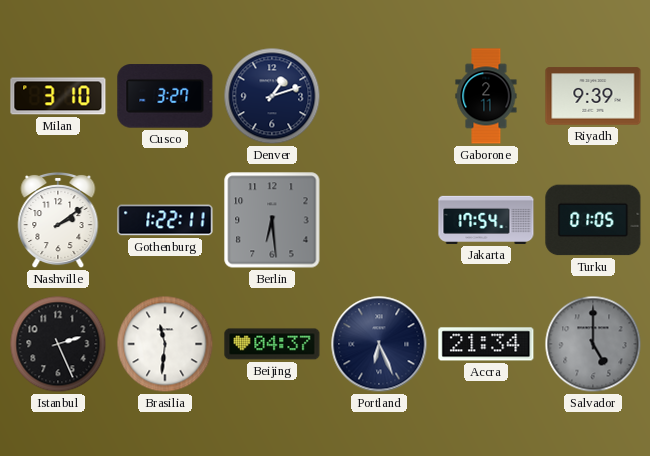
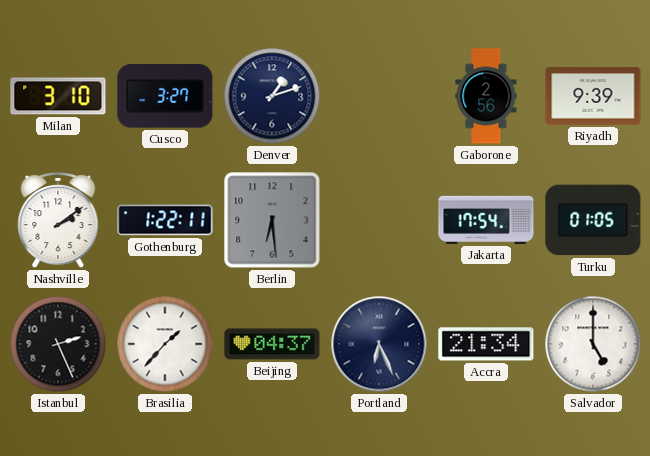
Gaborone: 2:11 -> 2:56
Brasilia: 11:31 -> 1:37
Salvador dial: grey -> white
